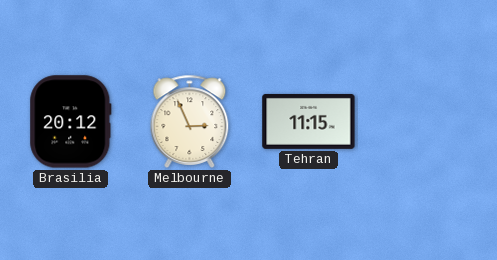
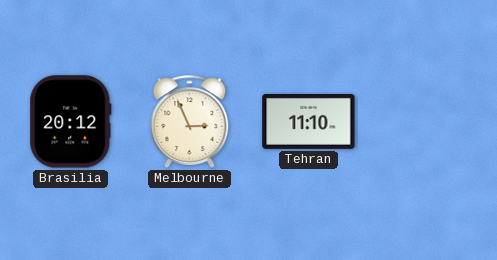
Tehran: 11:15 -> 11:10
